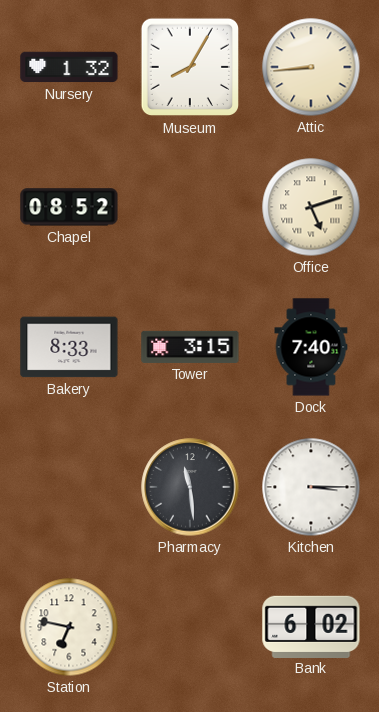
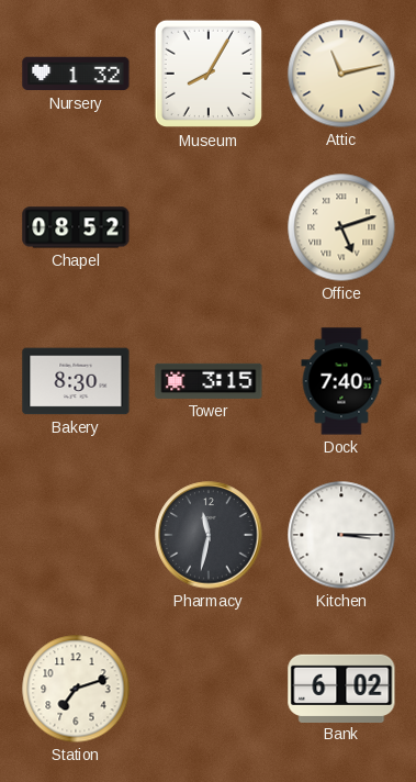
Attic: 8:44 -> 11:13
Bakery: 8:33 -> 8:30
Pharmacy: 11:29 -> 11:32
Station: 6:47 -> 7:12
